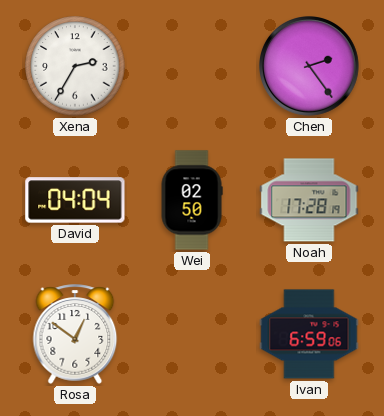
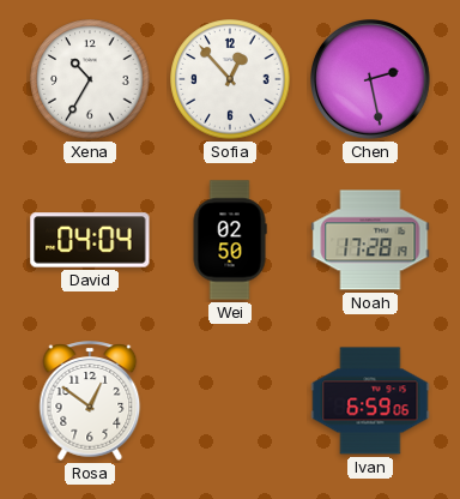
Xena: 2:35 -> 10:35
Sofia: none -> 12:53
Chen: 2:24 -> 2:28
